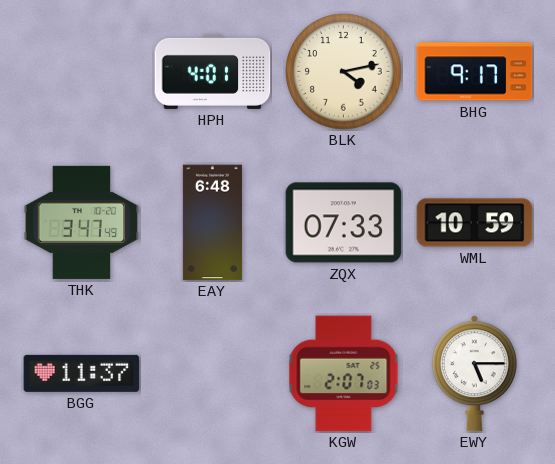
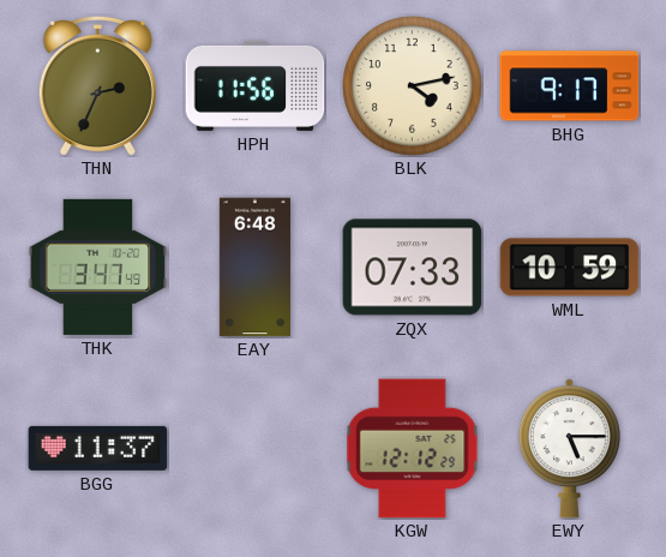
THN: none -> 2:34
HPH: 4:01 -> 11:56
KGW: 2:07 -> 12:12
